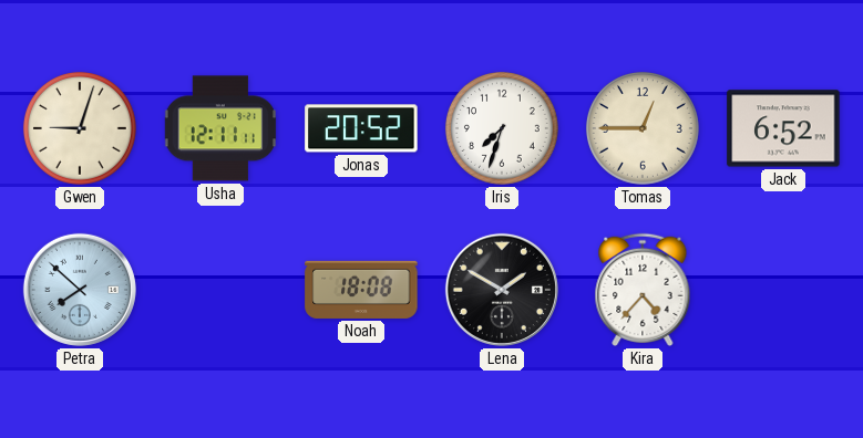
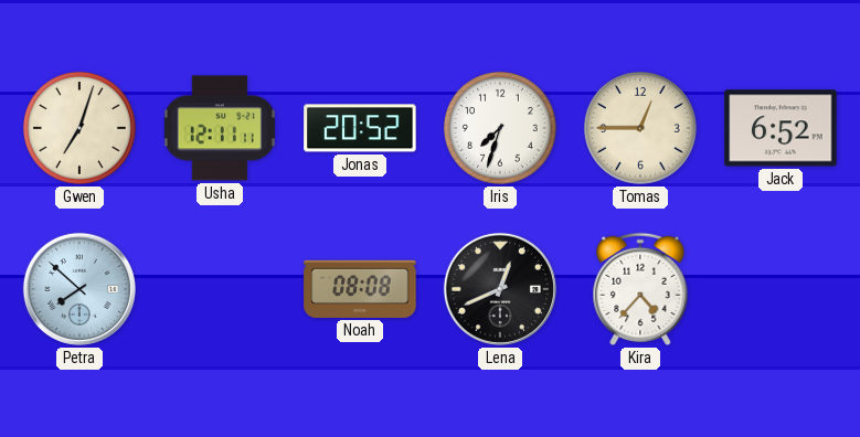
Gwen: 9:03 -> 7:03
Noah: 18:08 -> 08:08
Lena: 1:50 -> 12:41
